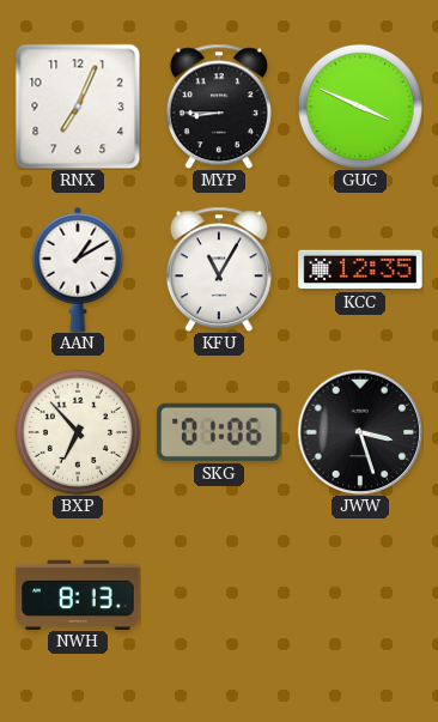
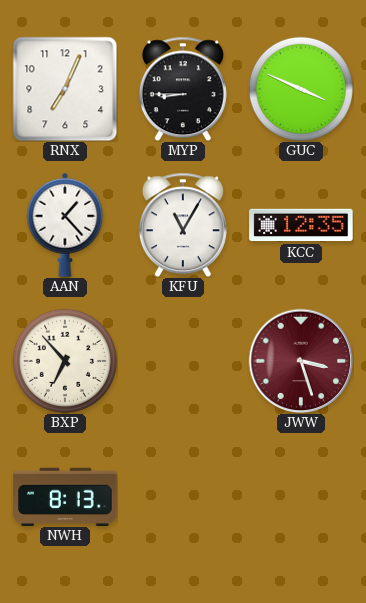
AAN: 1:10 -> 1:23
SKG: 01:06 -> none
JWW dial: black -> burgundy
